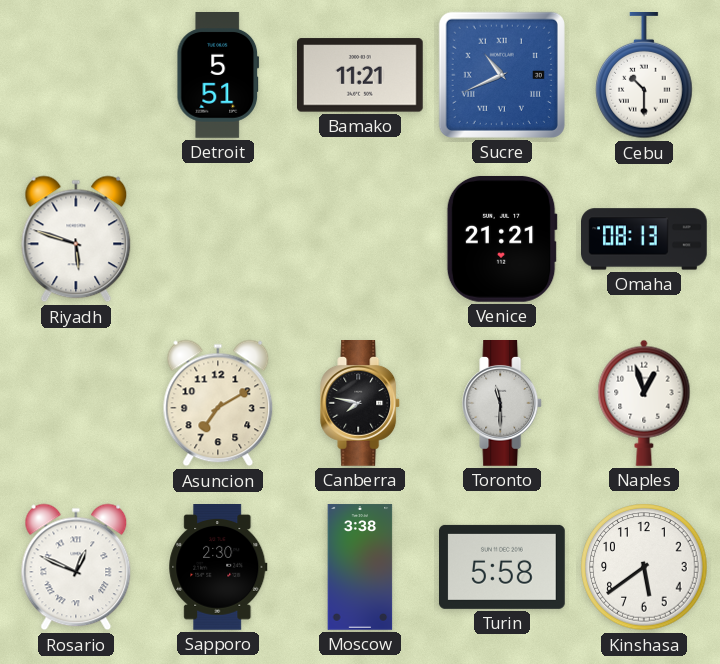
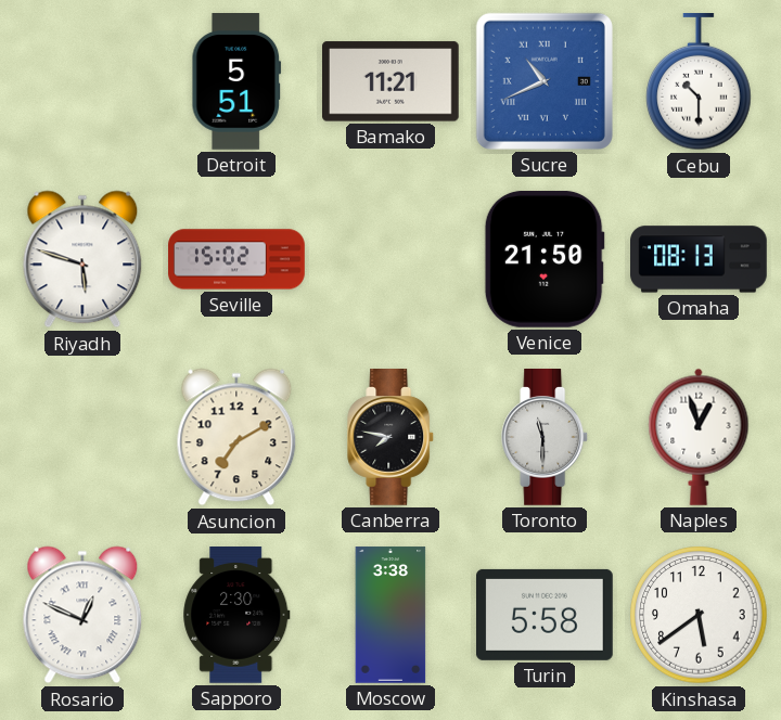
Seville: none -> 15:02
Venice: 21:21 -> 21:50
